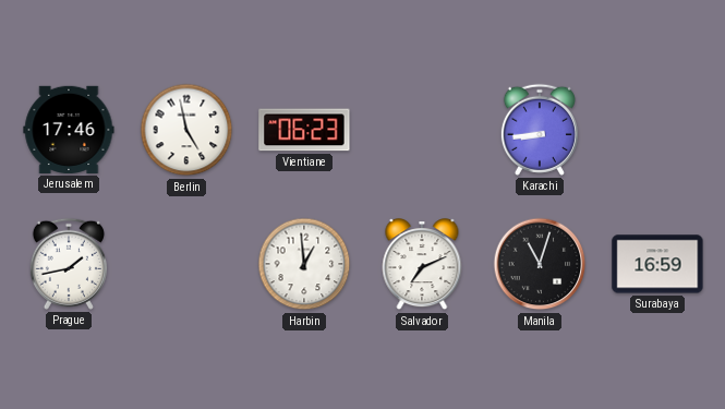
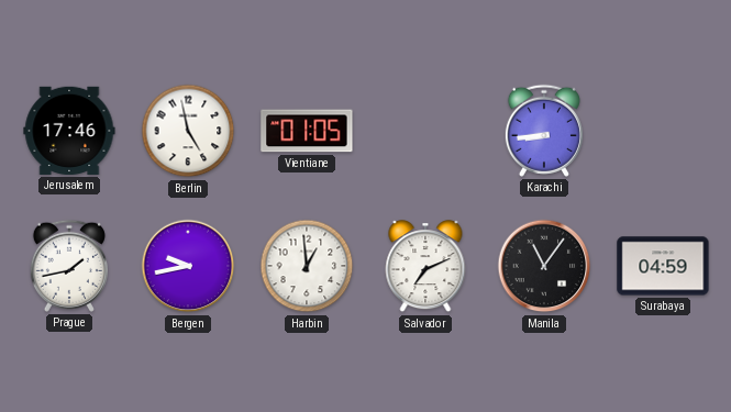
Vientiane: 06:23 -> 01:05
Bergen: none -> 9:43
Manila: 11:03 -> 11:06
Surabaya: 16:59 -> 04:59
